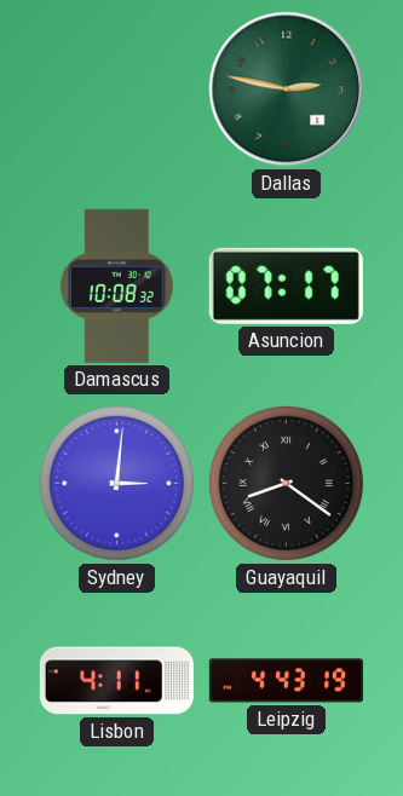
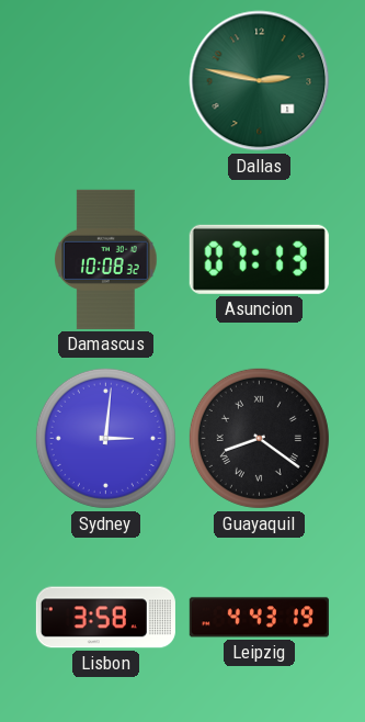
Asuncion: 07:17 -> 07:13
Lisbon: 4:11 -> 3:58
